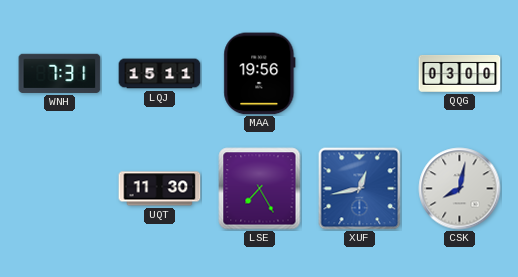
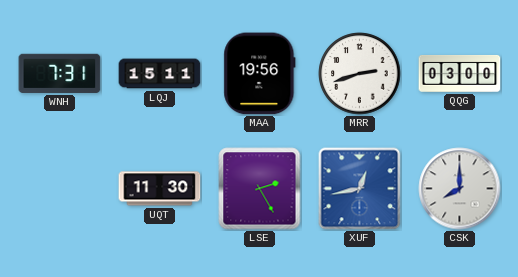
MRR: none -> 2:42
LSE: 7:25 -> 2:25
CSK: 8:02 -> 8:00
